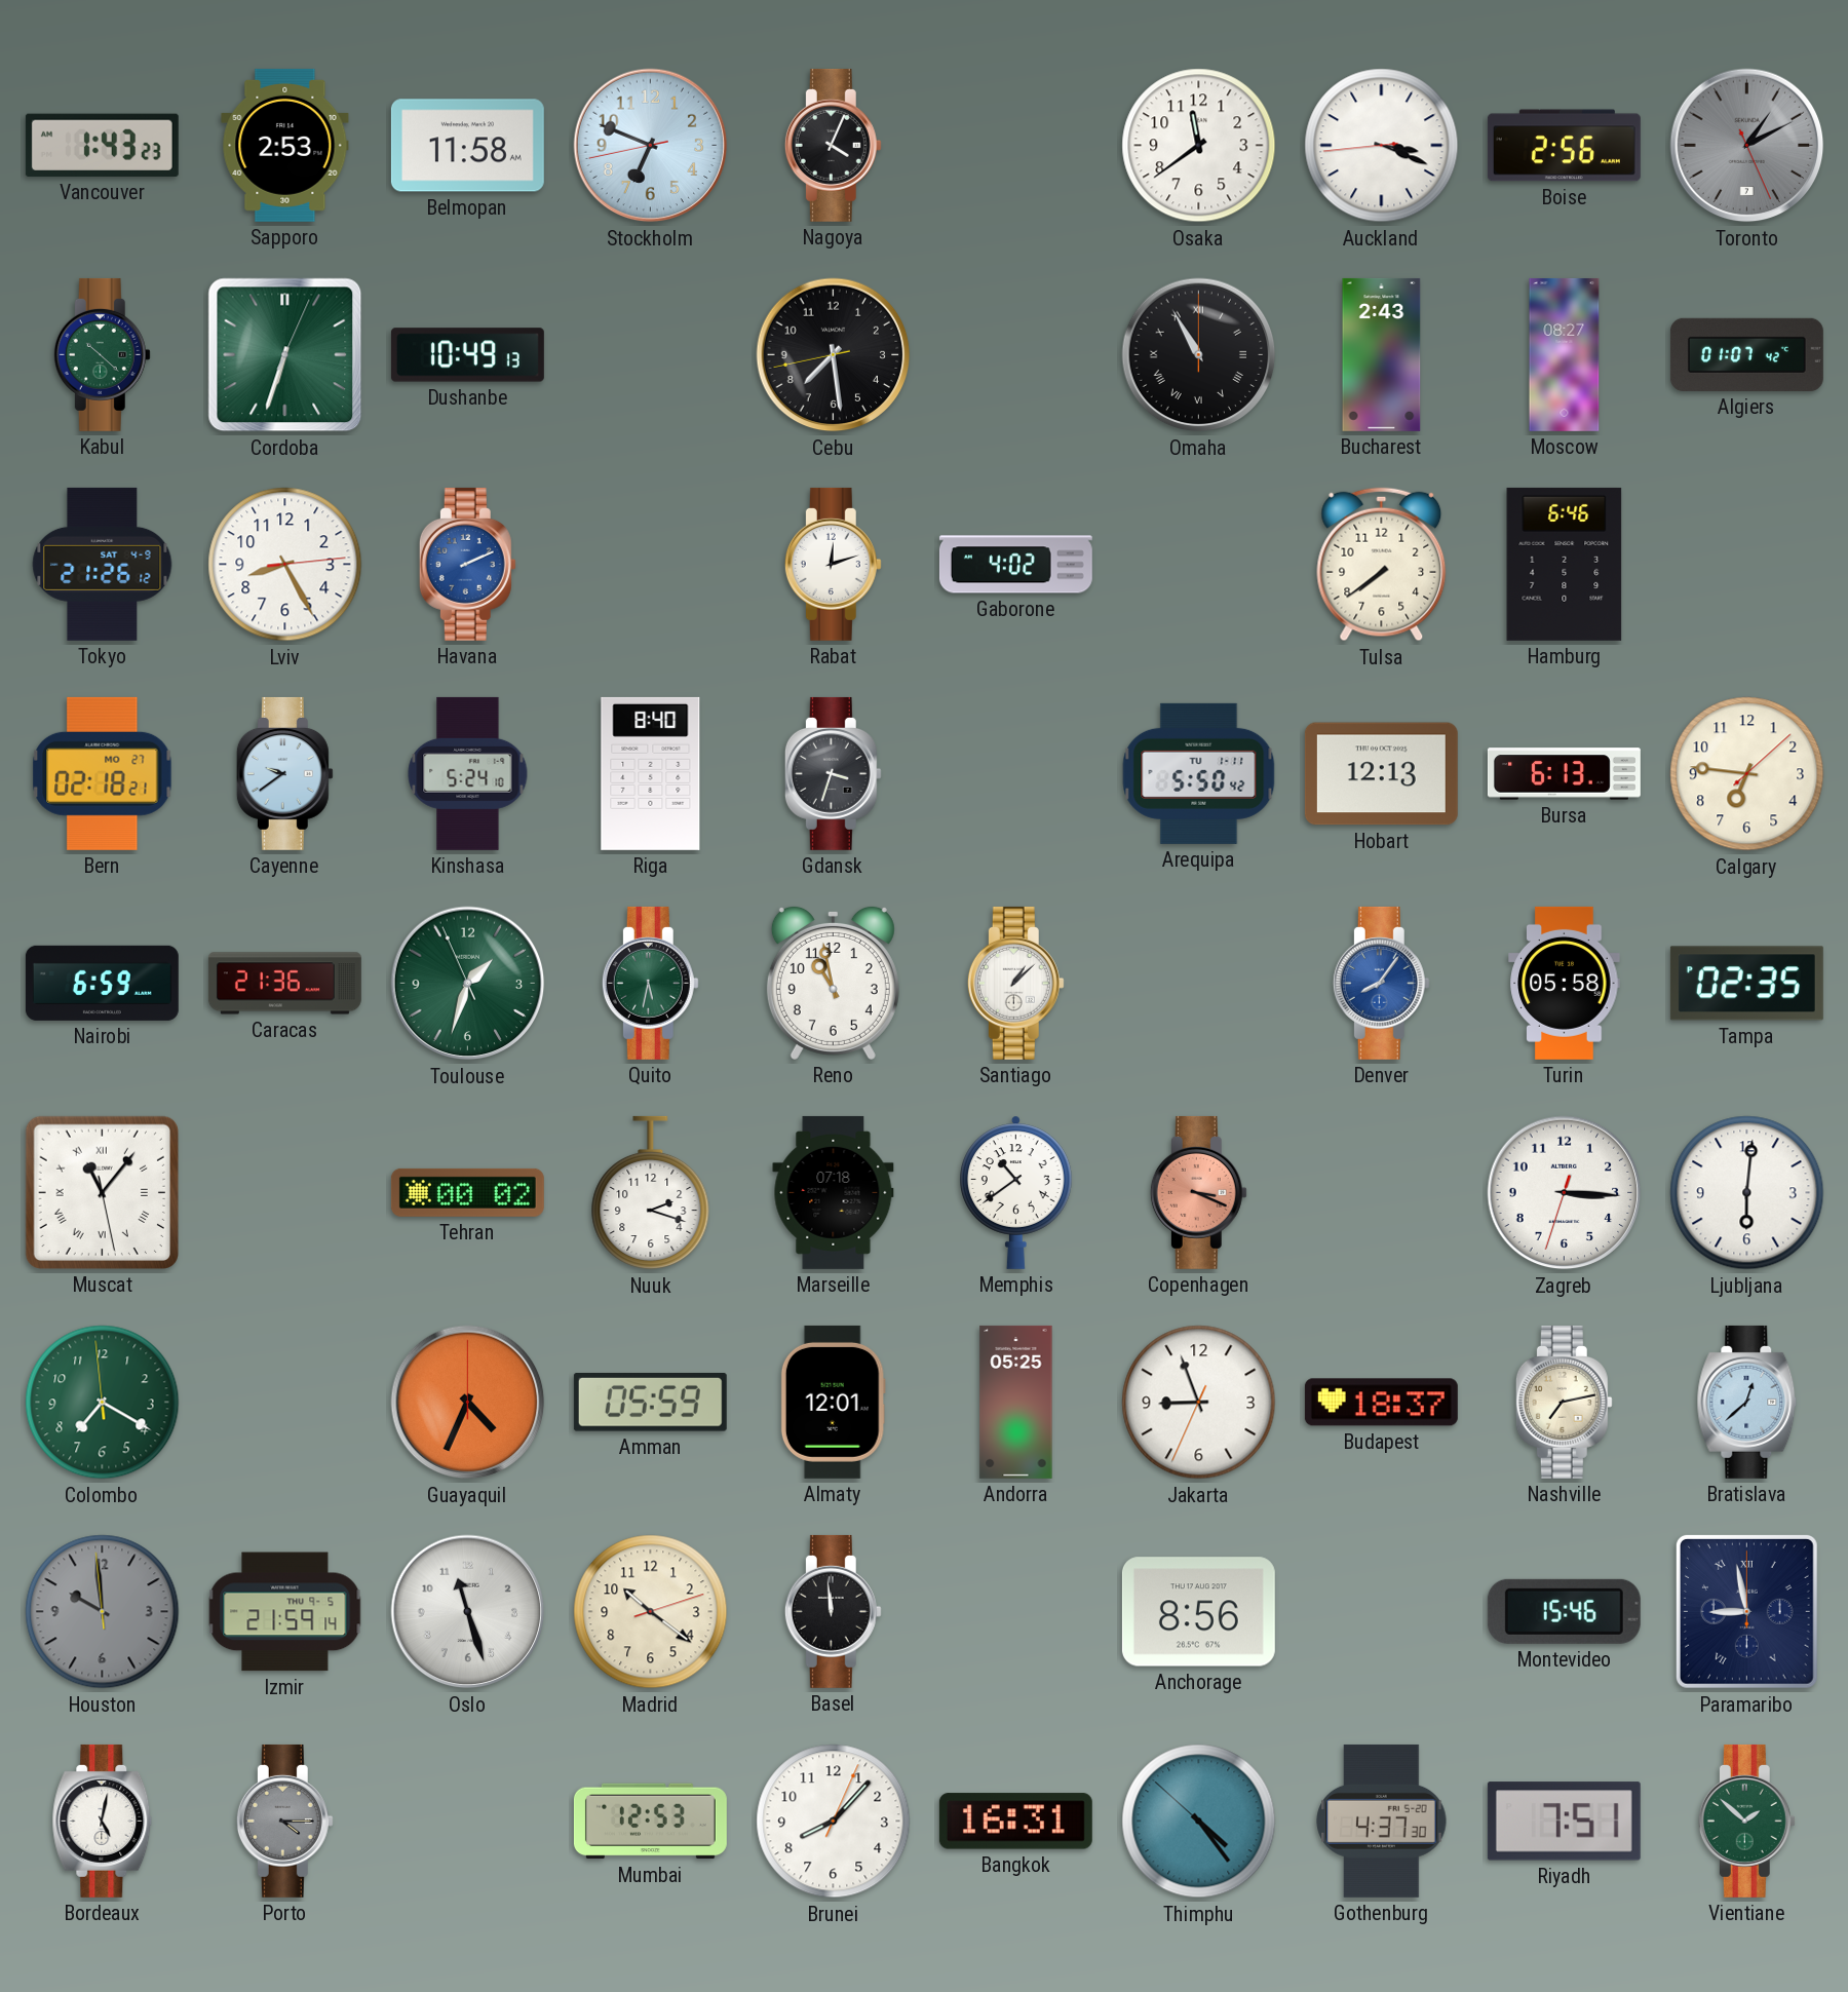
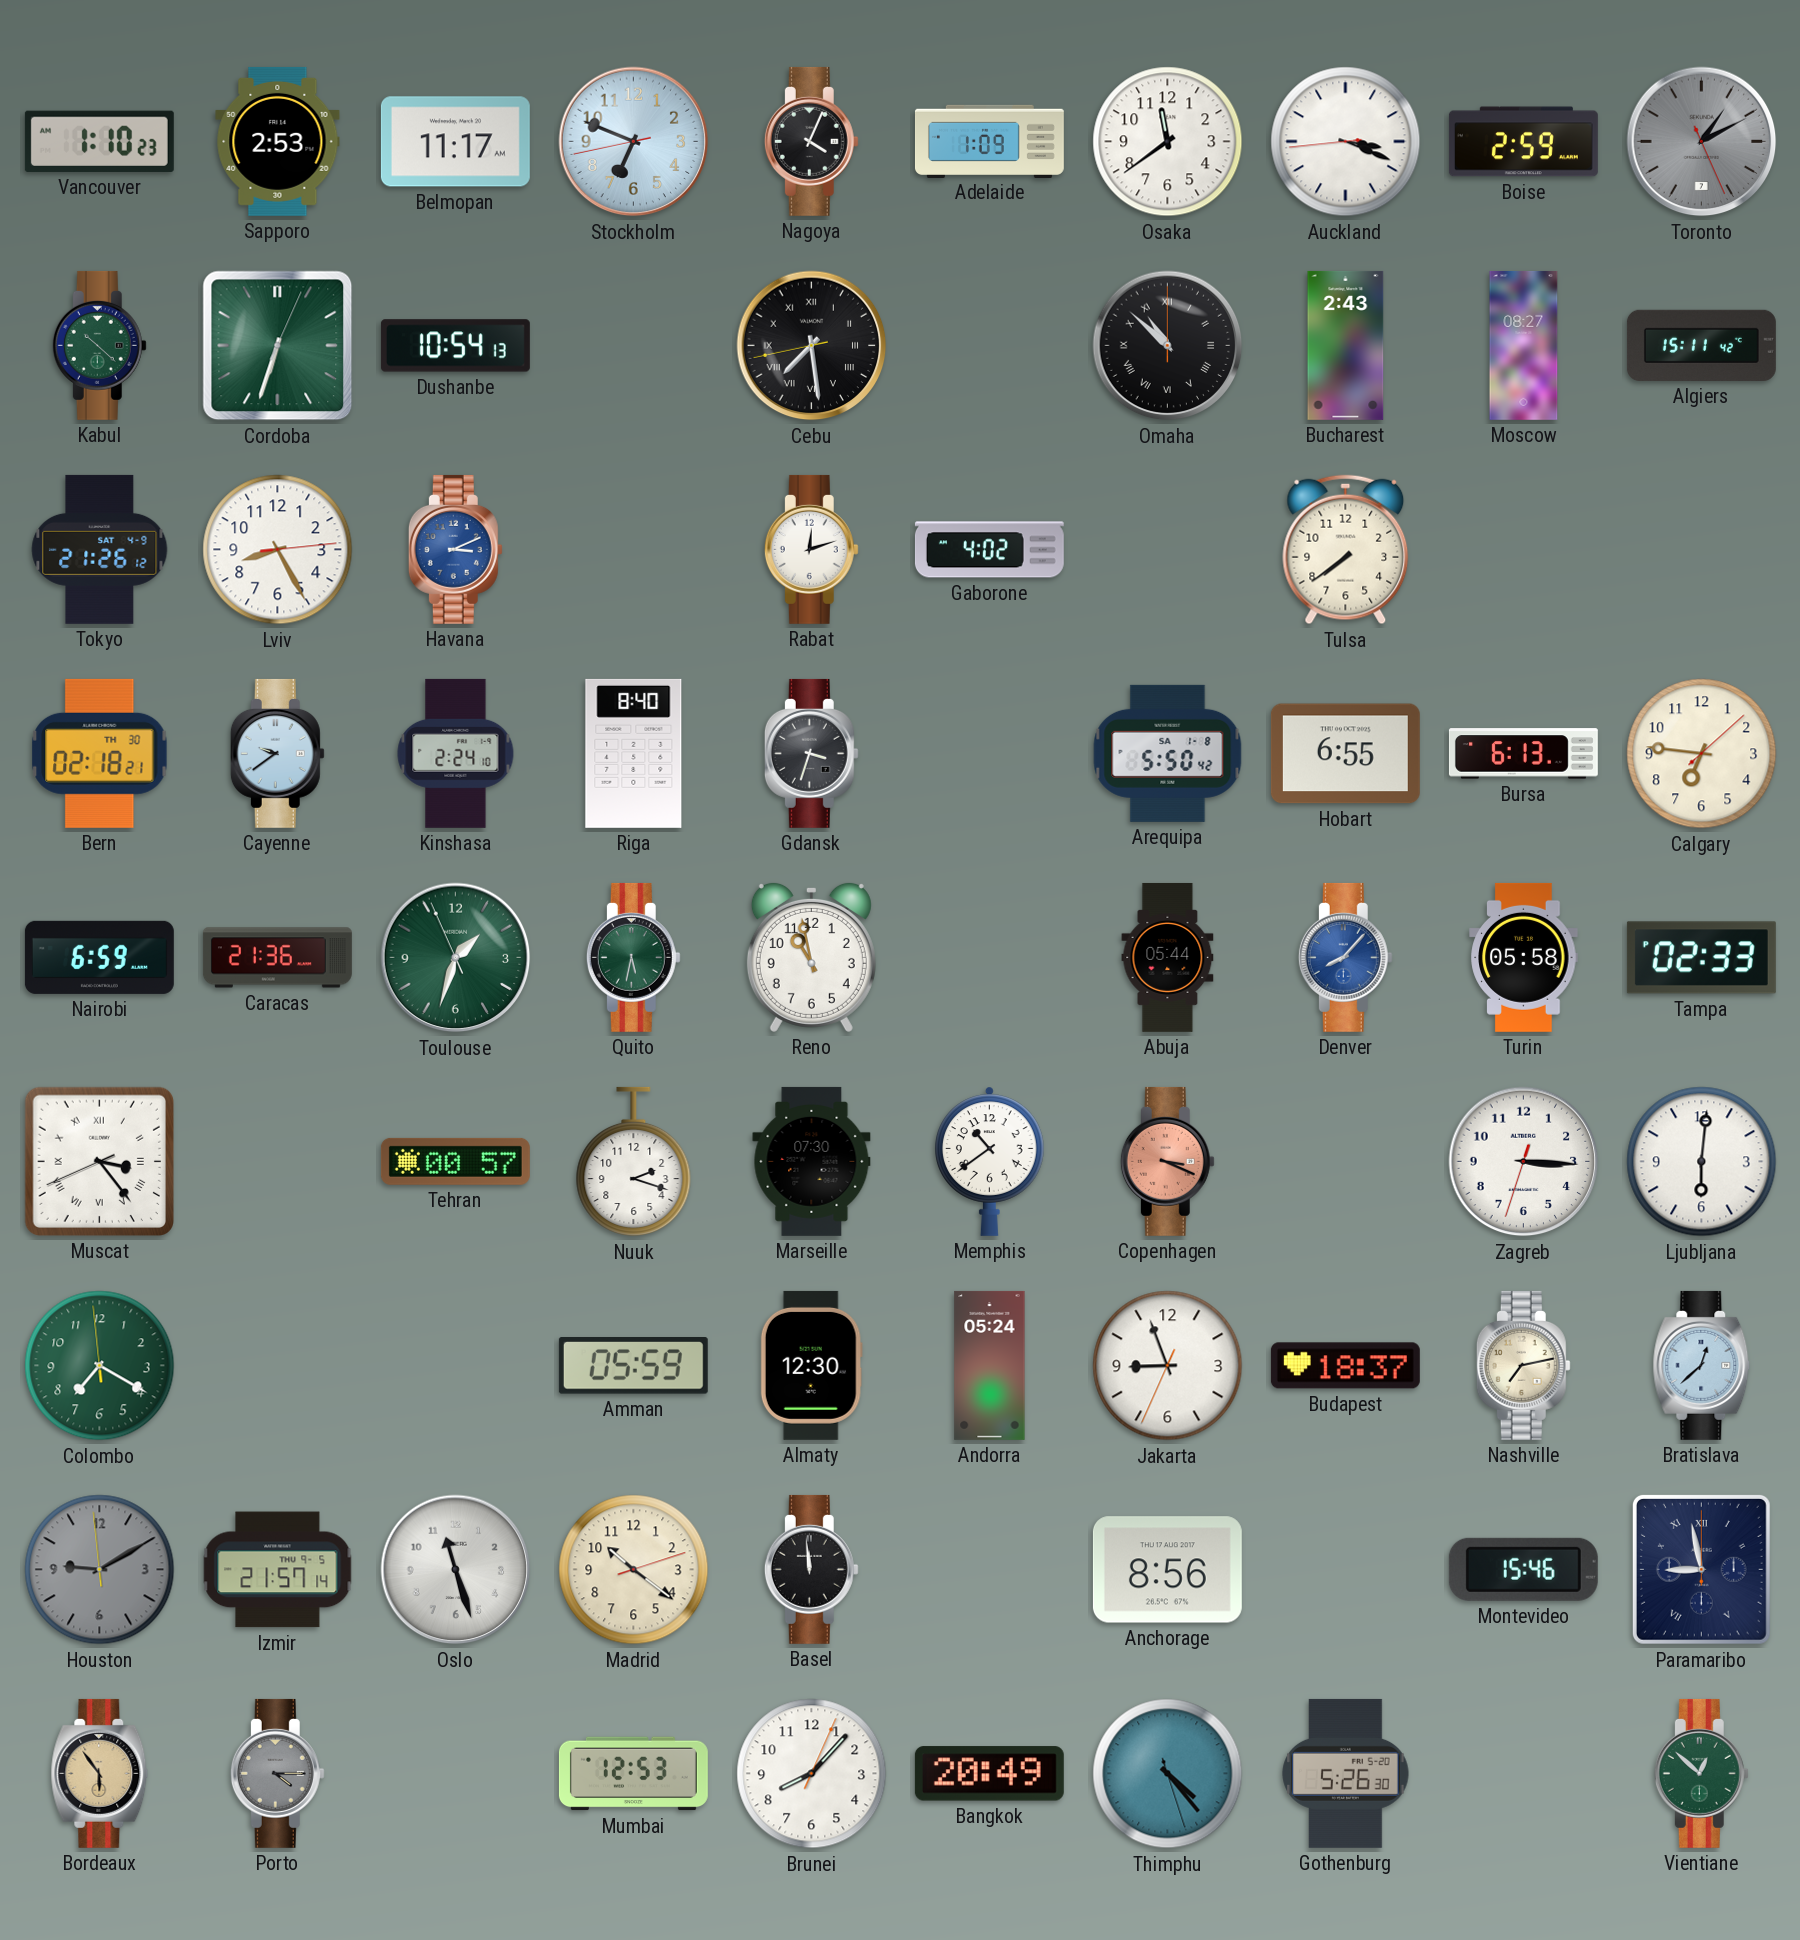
Vancouver: 1:43 -> 1:10
Belmopan: 11:58 -> 11:17
Adelaide: none -> 1:09
Boise: 2:56 -> 2:59
Dushanbe: 10:49 -> 10:54
Cebu numerals: Arabic -> Roman
Omaha: 10:55 -> 10:52
Algiers: 01:07 -> 15:11
Havana: 2:11 -> 3:11
Hamburg: 6:46 -> none
Bern date: MO 27 -> TH 30
Kinshasa: 5:24 -> 2:24
Arequipa date: TU 1-11 -> SA 1-8
Hobart: 12:13 -> 6:55
Santiago: 1:08 -> none
Abuja: none -> 05:44
Denver: 8:06 -> 8:07
Tampa: 02:35 -> 02:33
Muscat: 11:06 -> 3:23
Tehran: 00:02 -> 00:57
Marseille: 07:18 -> 07:30
Guayaquil: 4:34 -> none
Almaty: 12:01 -> 12:30
Andorra: 05:25 -> 05:24
Houston: 9:58 -> 9:09
Izmir: 21:59 -> 21:57
Bordeaux: 5:02 -> 5:54
Bordeaux dial: white -> champagne
Bangkok: 16:31 -> 20:49
Thimphu: 4:23:52 -> 4:23:27
Gothenburg: 4:37 -> 5:26
Riyadh: 7:51 -> none
Vientiane: 1:52 -> 12:52
